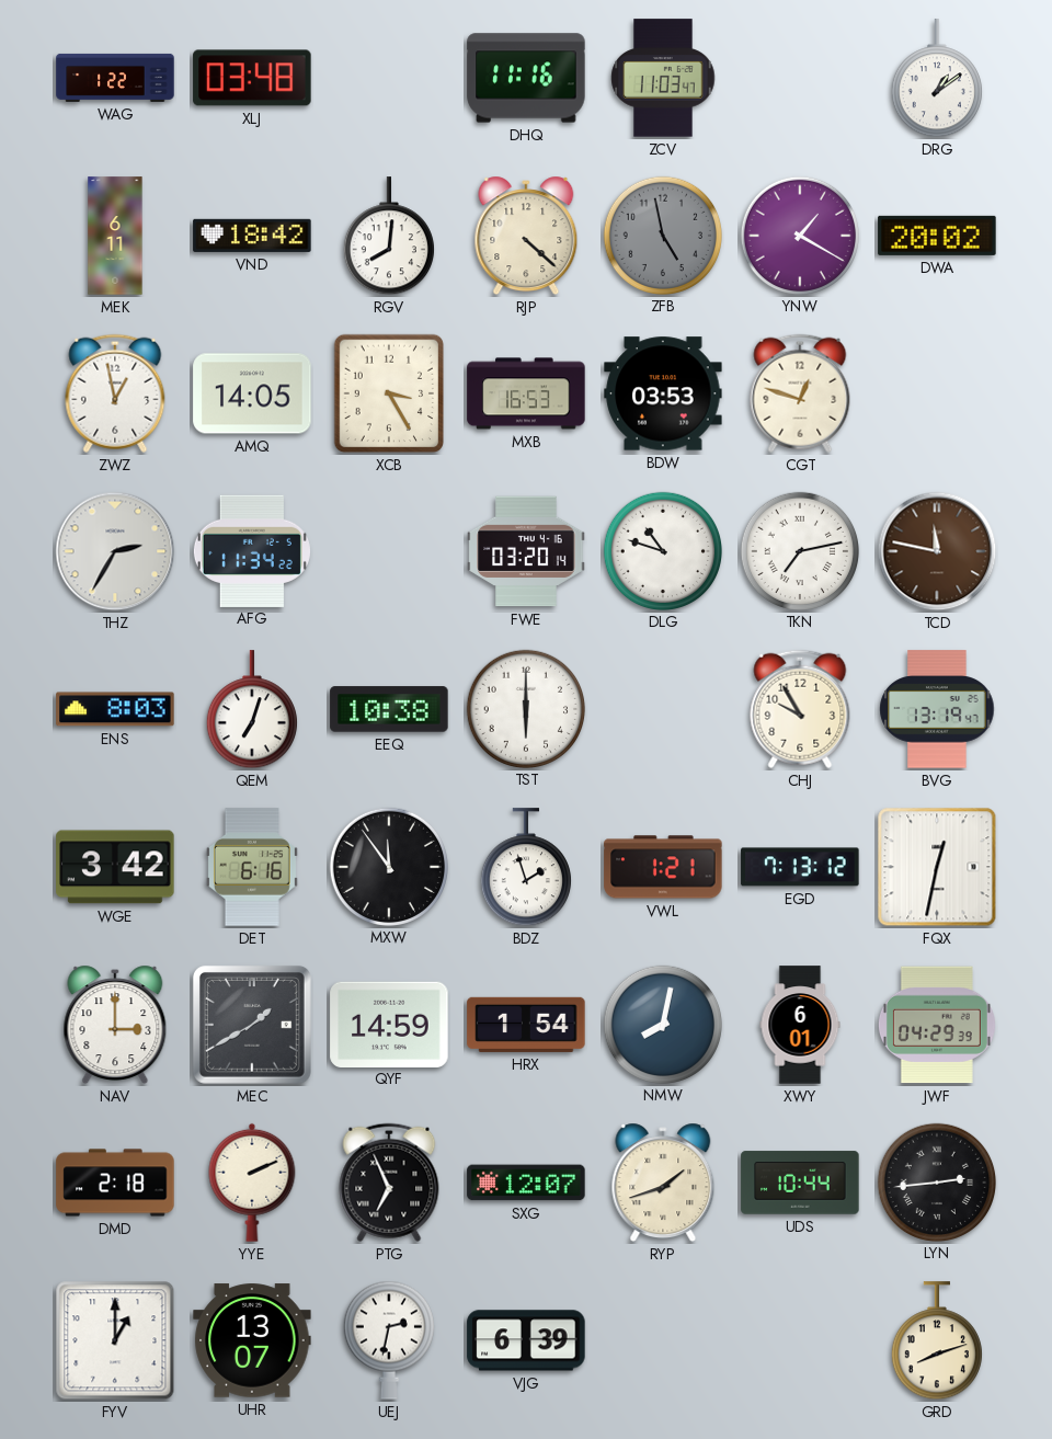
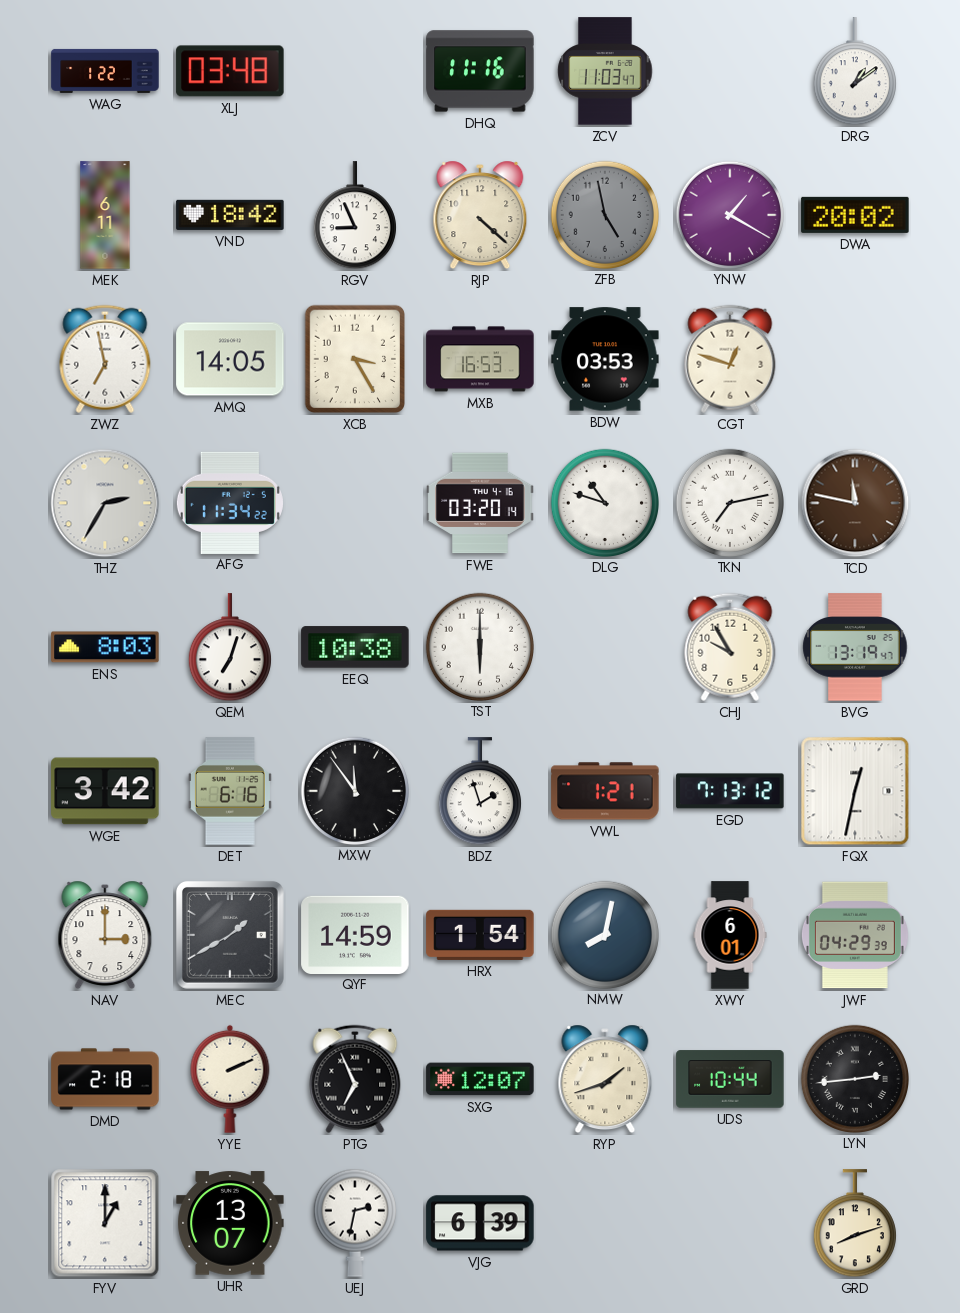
RGV: 8:01 -> 8:56
ZWZ: 12:58 -> 6:58
